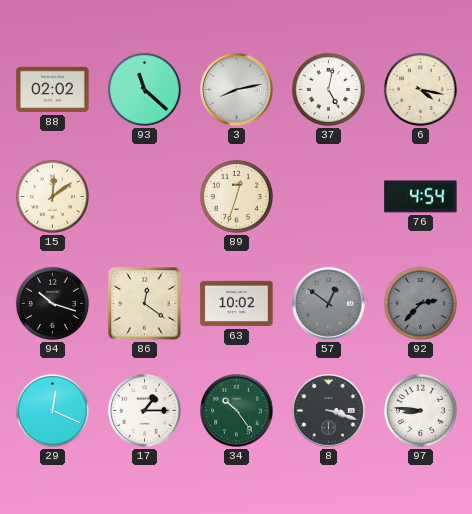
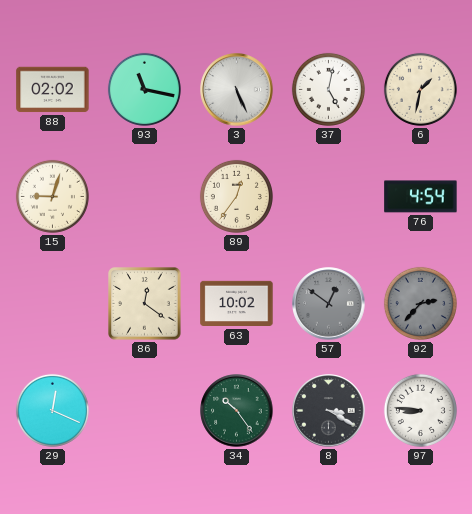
93: 11:22 -> 11:17
3: 8:13 -> 5:26
6: 4:17 -> 1:32
15: 12:09 -> 9:03
89: 12:33 -> 12:36
94: 10:18 -> none
17: 1:15 -> none
8: 3:18 -> 3:20
